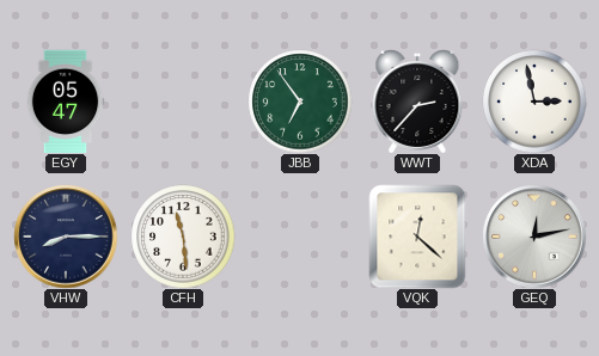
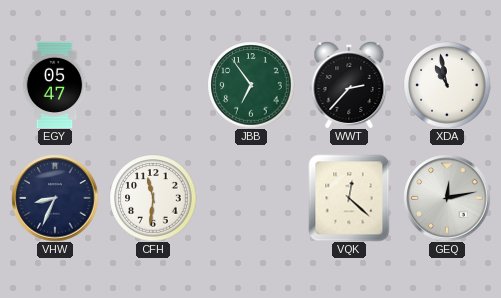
XDA: 2:58 -> 10:58
VHW: 8:15 -> 8:34
CFH: 11:29 -> 11:31
